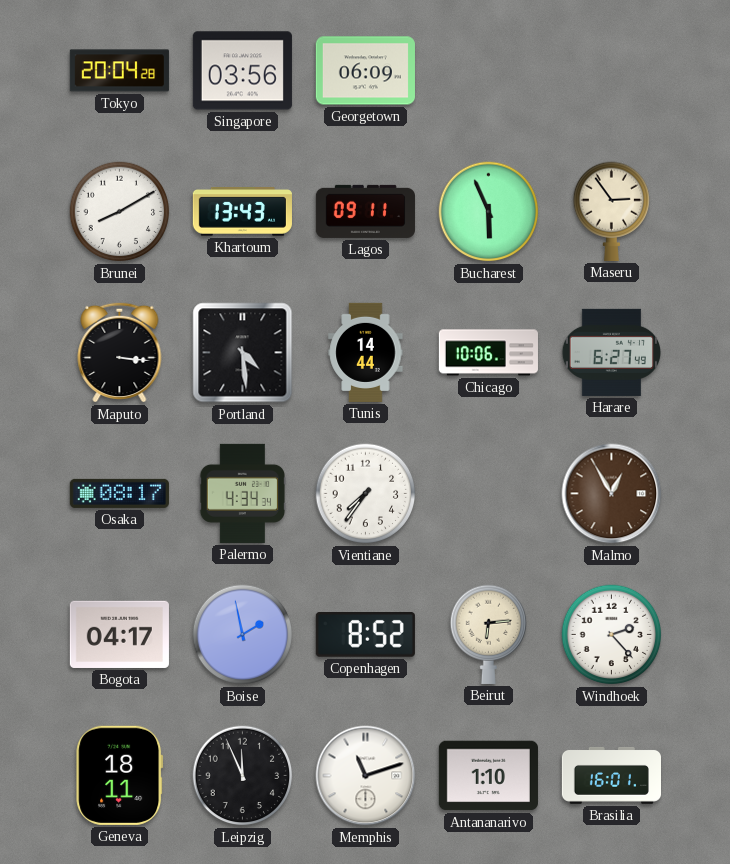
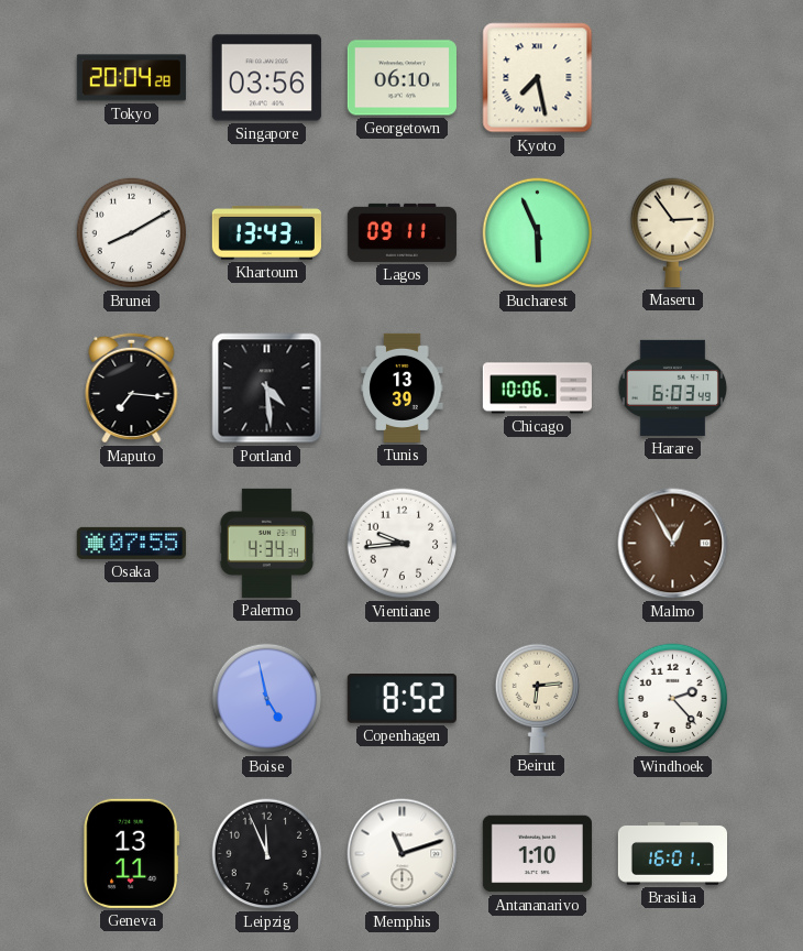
Georgetown: 06:09 -> 06:10
Kyoto: none -> 7:28
Maputo: 3:16 -> 7:16
Tunis: 14:44 -> 13:39
Harare: 6:27 -> 6:03
Osaka: 08:17 -> 07:55
Vientiane: 7:36 -> 9:44
Bogota: 04:17 -> none
Boise: 1:58 -> 4:58
Geneva: 18:11 -> 13:11
